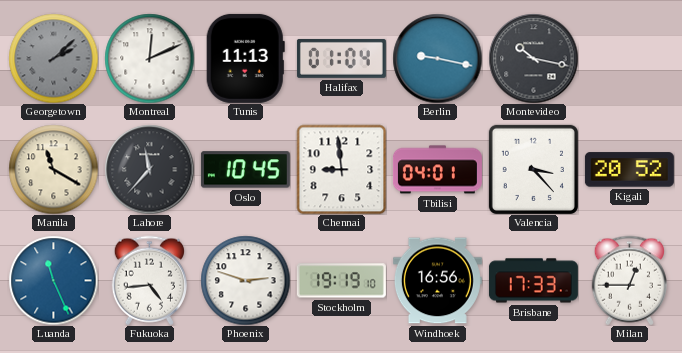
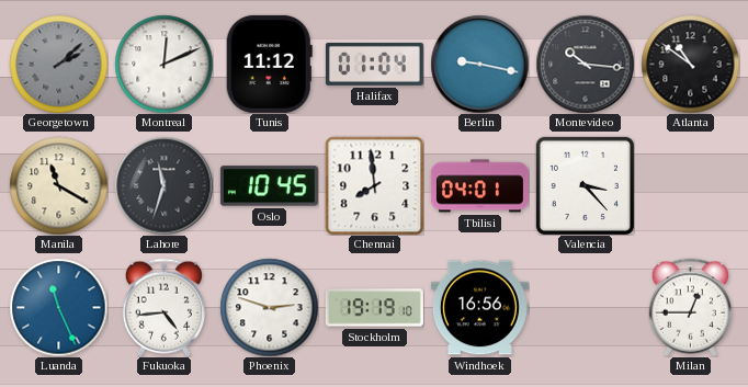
Tunis: 11:13 -> 11:12
Montevideo: 10:17 -> 10:16
Atlanta: none -> 10:51
Lahore: 11:37 -> 11:33
Chennai: 8:59 -> 7:59
Kigali: 20:52 -> none
Brisbane: 17:33 -> none
